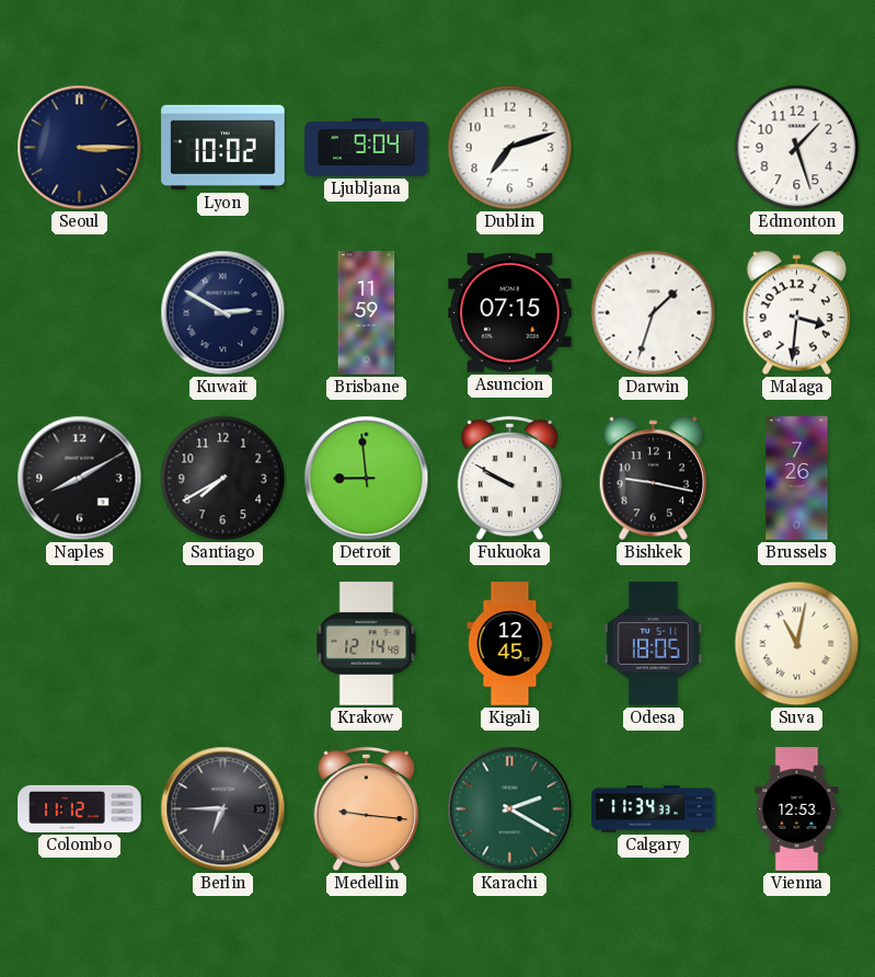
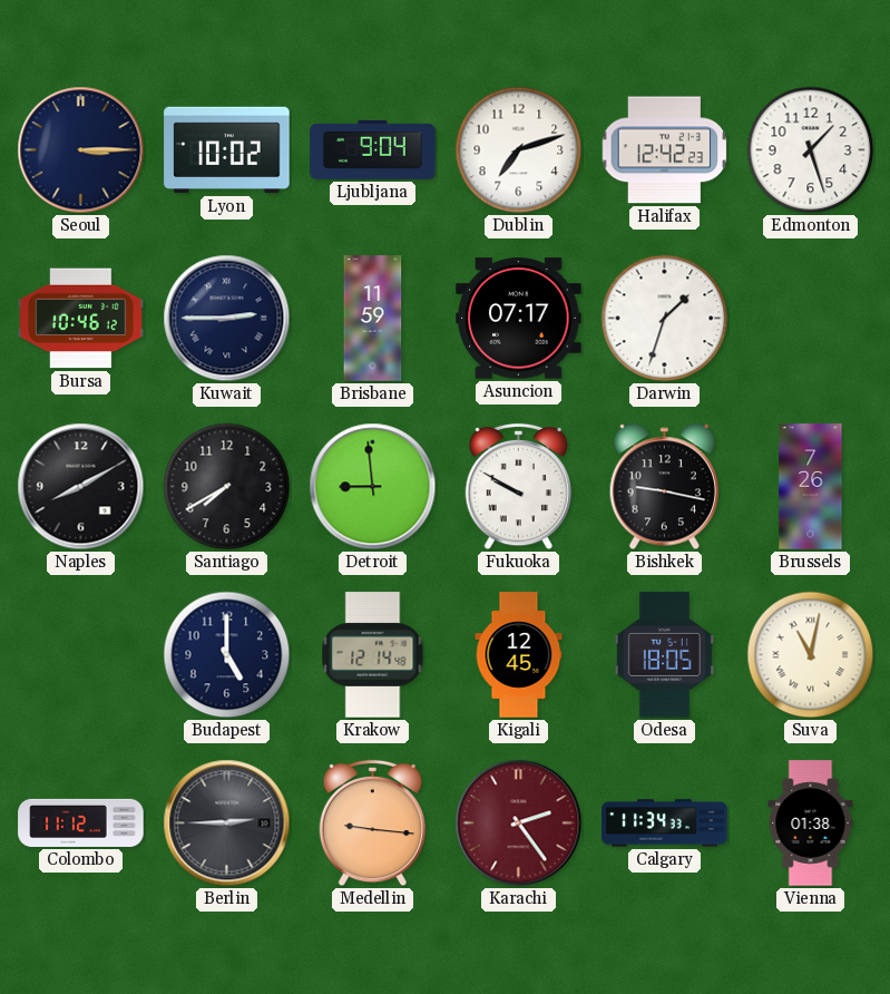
Halifax: none -> 12:42
Bursa: none -> 10:46
Kuwait: 2:50 -> 2:45
Asuncion: 07:15 -> 07:17
Malaga: 3:31 -> none
Budapest: none -> 5:00
Berlin: 6:45 -> 2:45
Karachi: 2:20 -> 2:24
Karachi dial: green -> burgundy
Vienna: 12:53 -> 01:38
